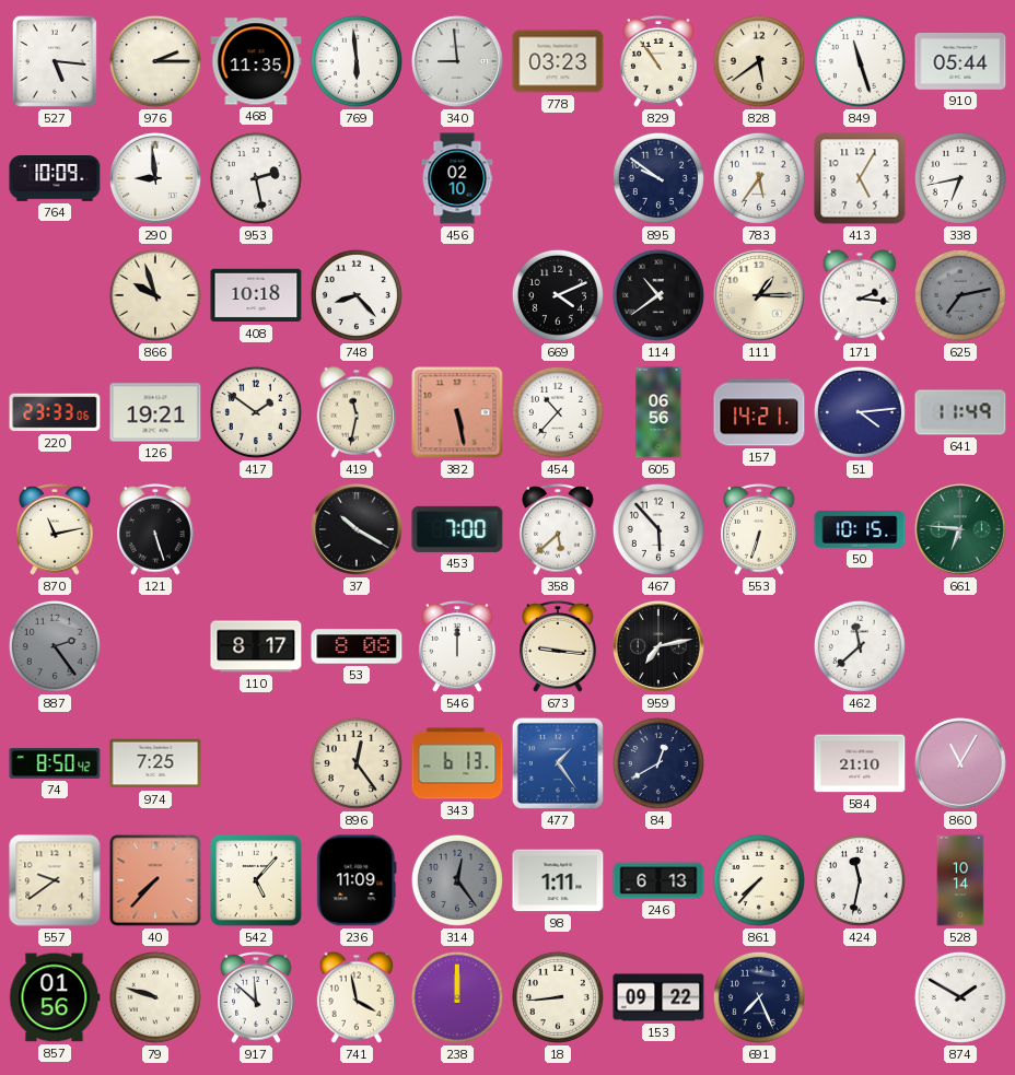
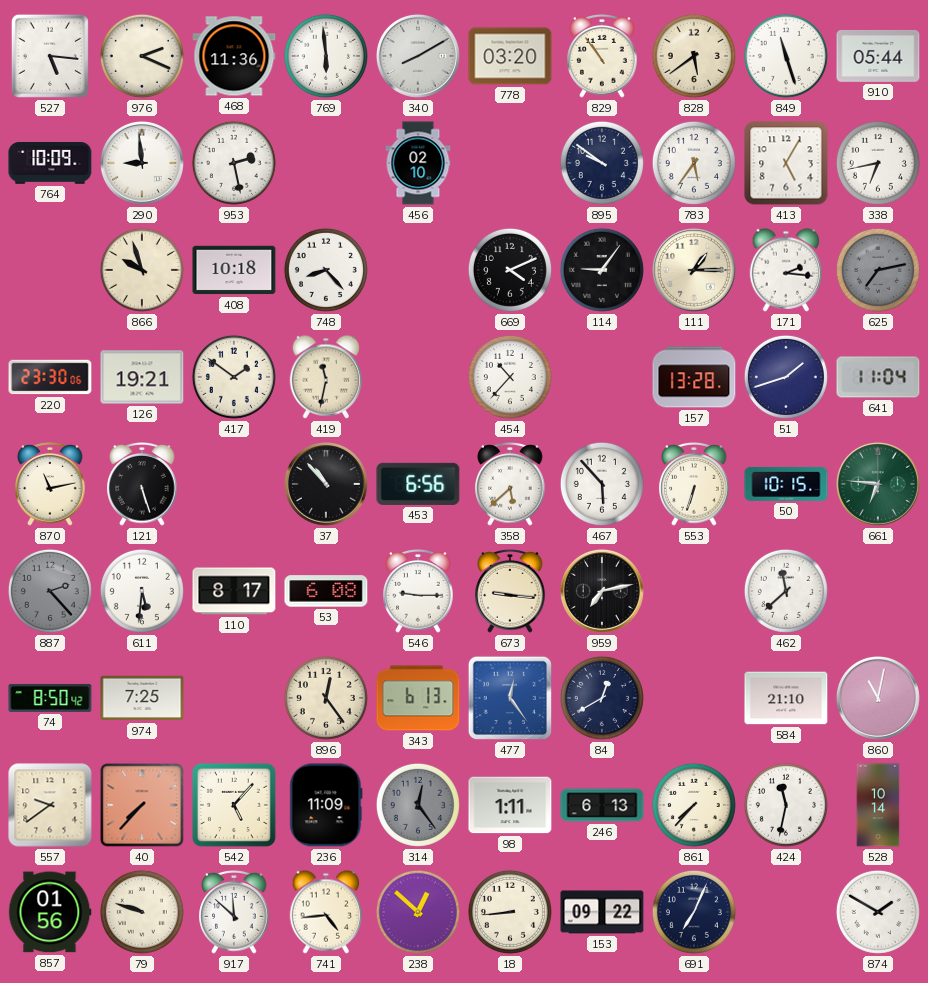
976: 2:15 -> 2:19
468: 11:35 -> 11:36
340: 8:59 -> 8:10
778: 03:23 -> 03:20
114: 10:39 -> 9:06
220: 23:33 -> 23:30
382: 5:28 -> none
605: 06:56 -> none
157: 14:21 -> 13:28
51: 4:14 -> 1:42
641: 11:49 -> 11:04
37: 10:20 -> 10:53
453: 7:00 -> 6:56
887: 2:24 -> 2:23
611: none -> 5:31
53: 8:08 -> 6:08
546: 12:00 -> 9:15
477: 1:24 -> 12:24
860: 11:05 -> 11:02
741: 3:58 -> 4:44
238: 12:00 -> 12:52
691: 7:26 -> 7:04
